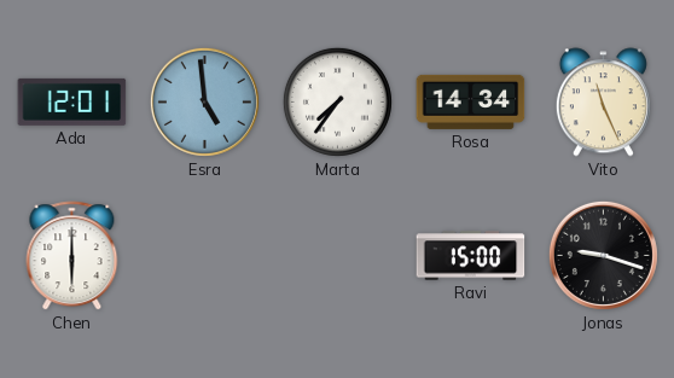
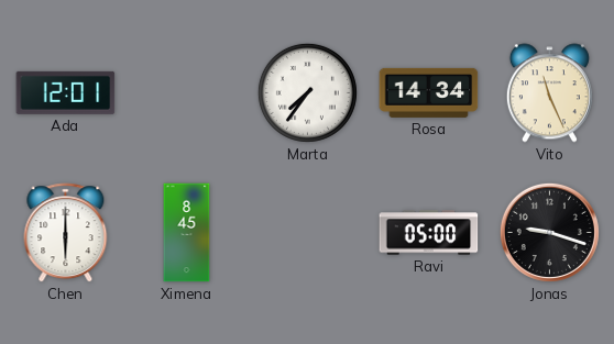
Esra: 4:59 -> none
Ximena: none -> 8:45
Ravi: 15:00 -> 05:00
